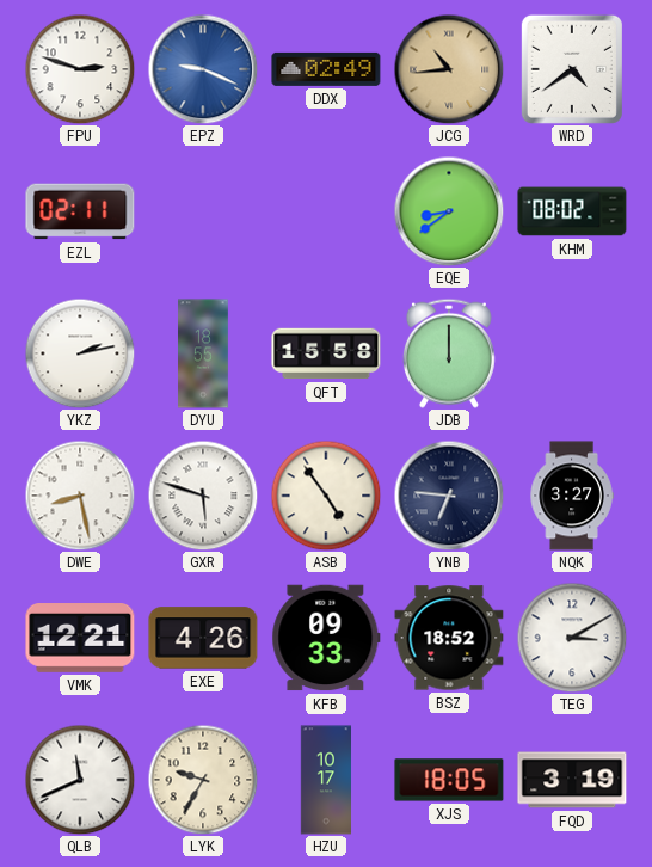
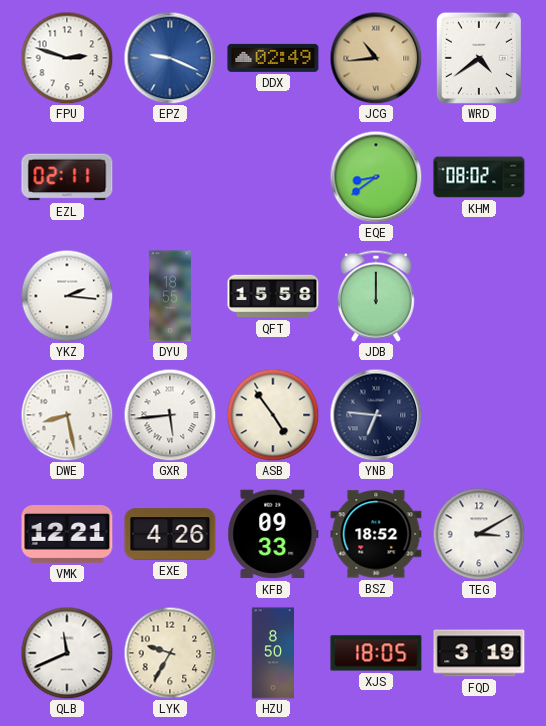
YKZ: 2:13 -> 2:16
GXR: 5:48 -> 5:44
NQK: 3:27 -> none
HZU: 10:17 -> 8:50
